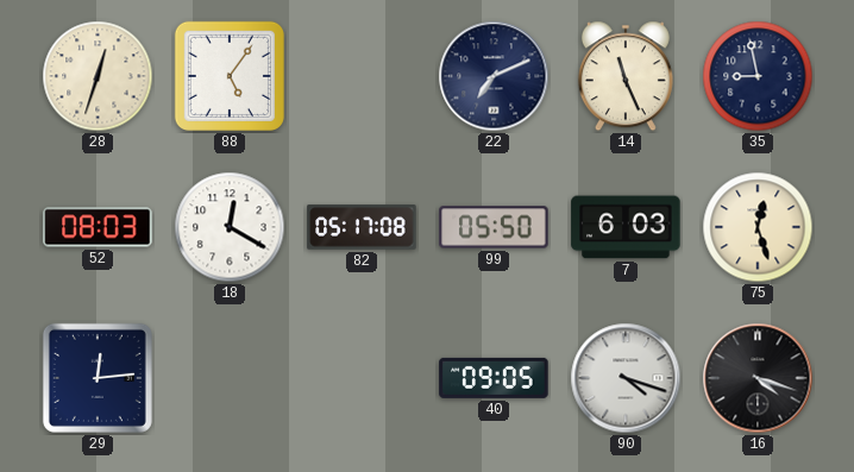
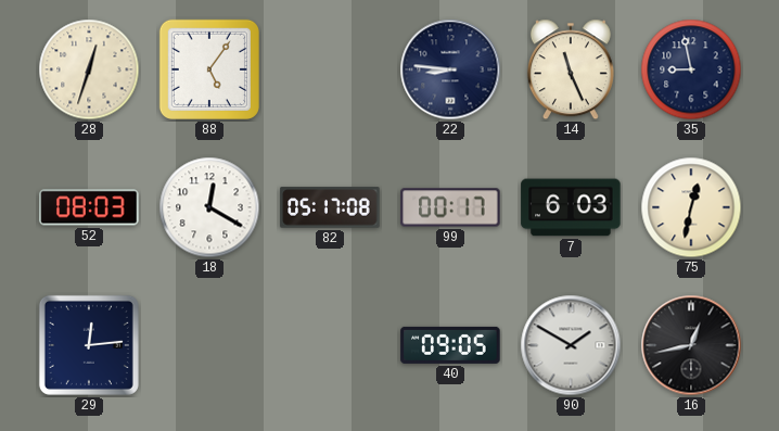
22: 7:11 -> 8:46
99: 05:50 -> 00:17
75: 12:27 -> 12:32
90: 4:18 -> 1:50
16: 4:18 -> 12:43
